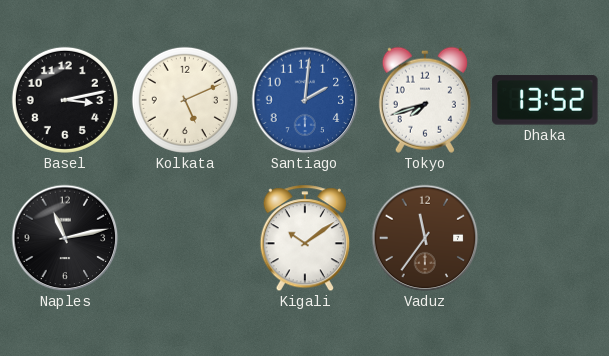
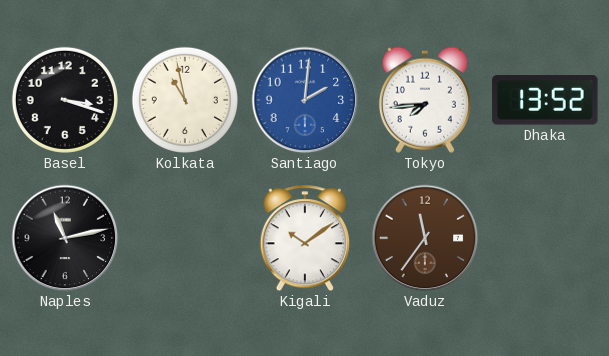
Basel: 3:13 -> 3:18
Kolkata: 5:11 -> 10:58
Tokyo: 7:42 -> 7:44
